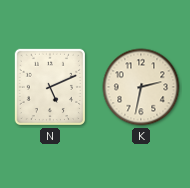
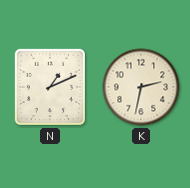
N: 5:11 -> 1:11
